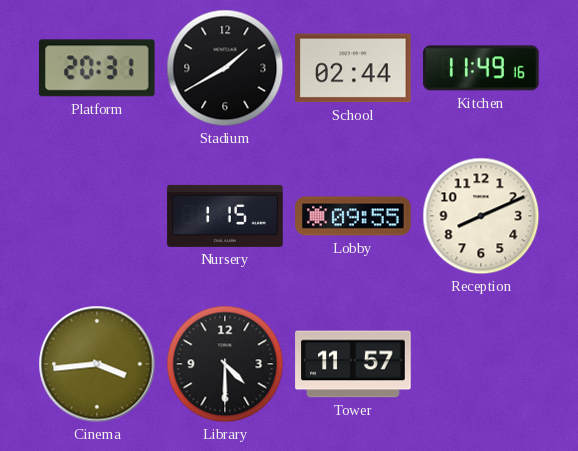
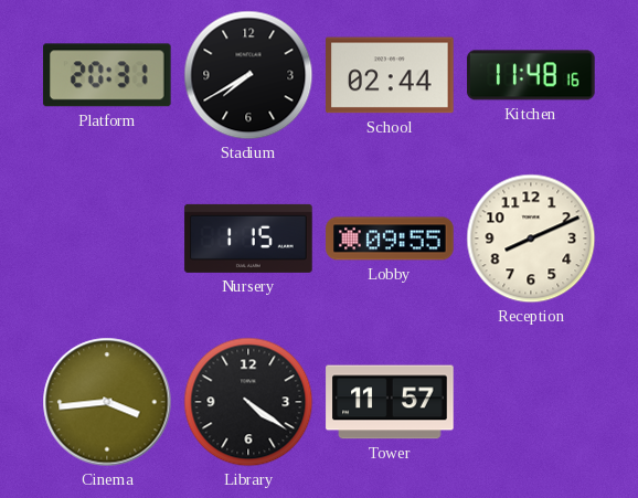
Stadium: 1:40 -> 7:40
Kitchen: 11:49 -> 11:48
Library: 4:30 -> 4:21
